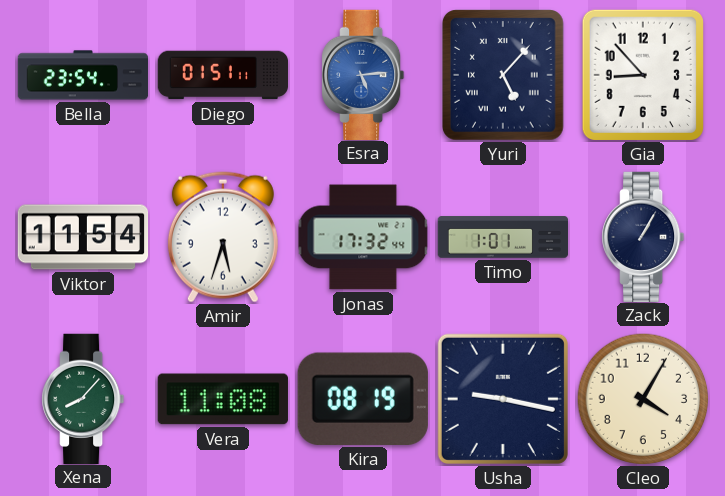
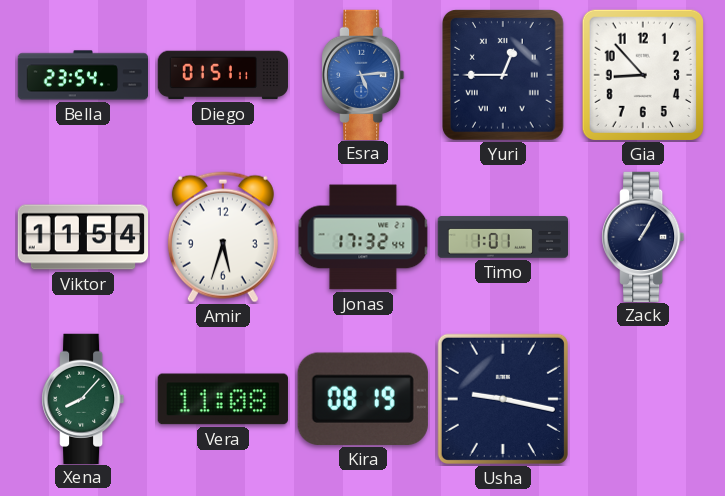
Yuri: 5:07 -> 12:45
Cleo: 4:05 -> none
